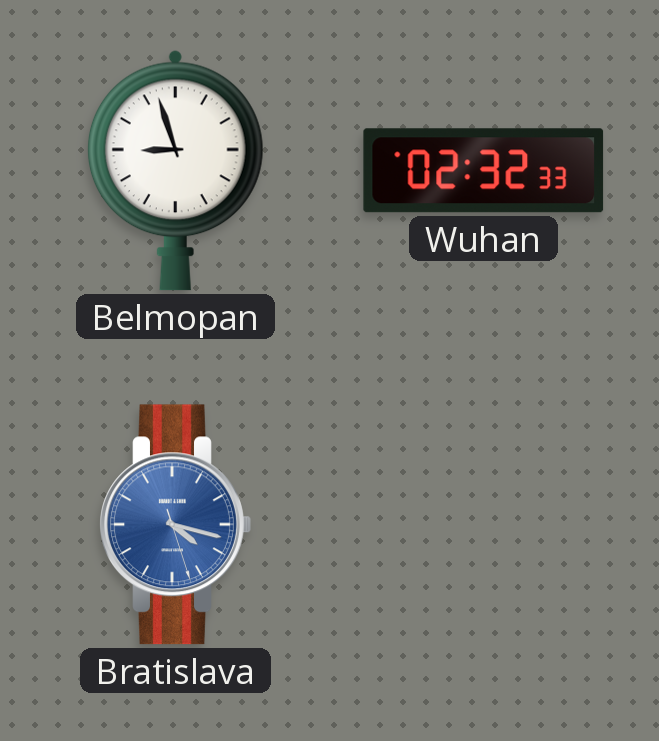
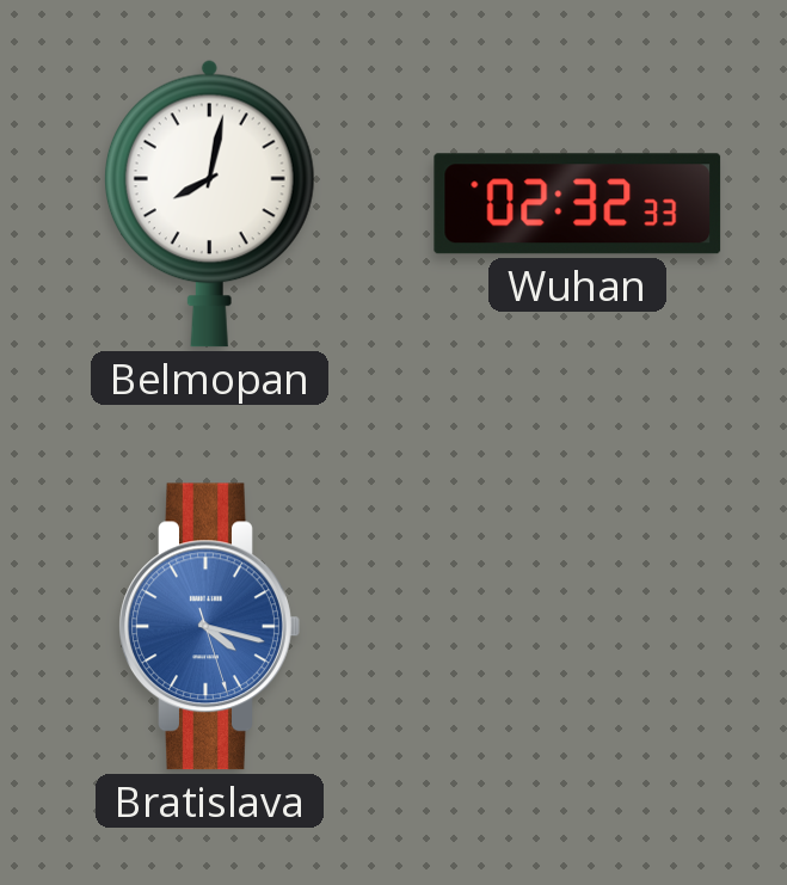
Belmopan: 8:57 -> 8:02
